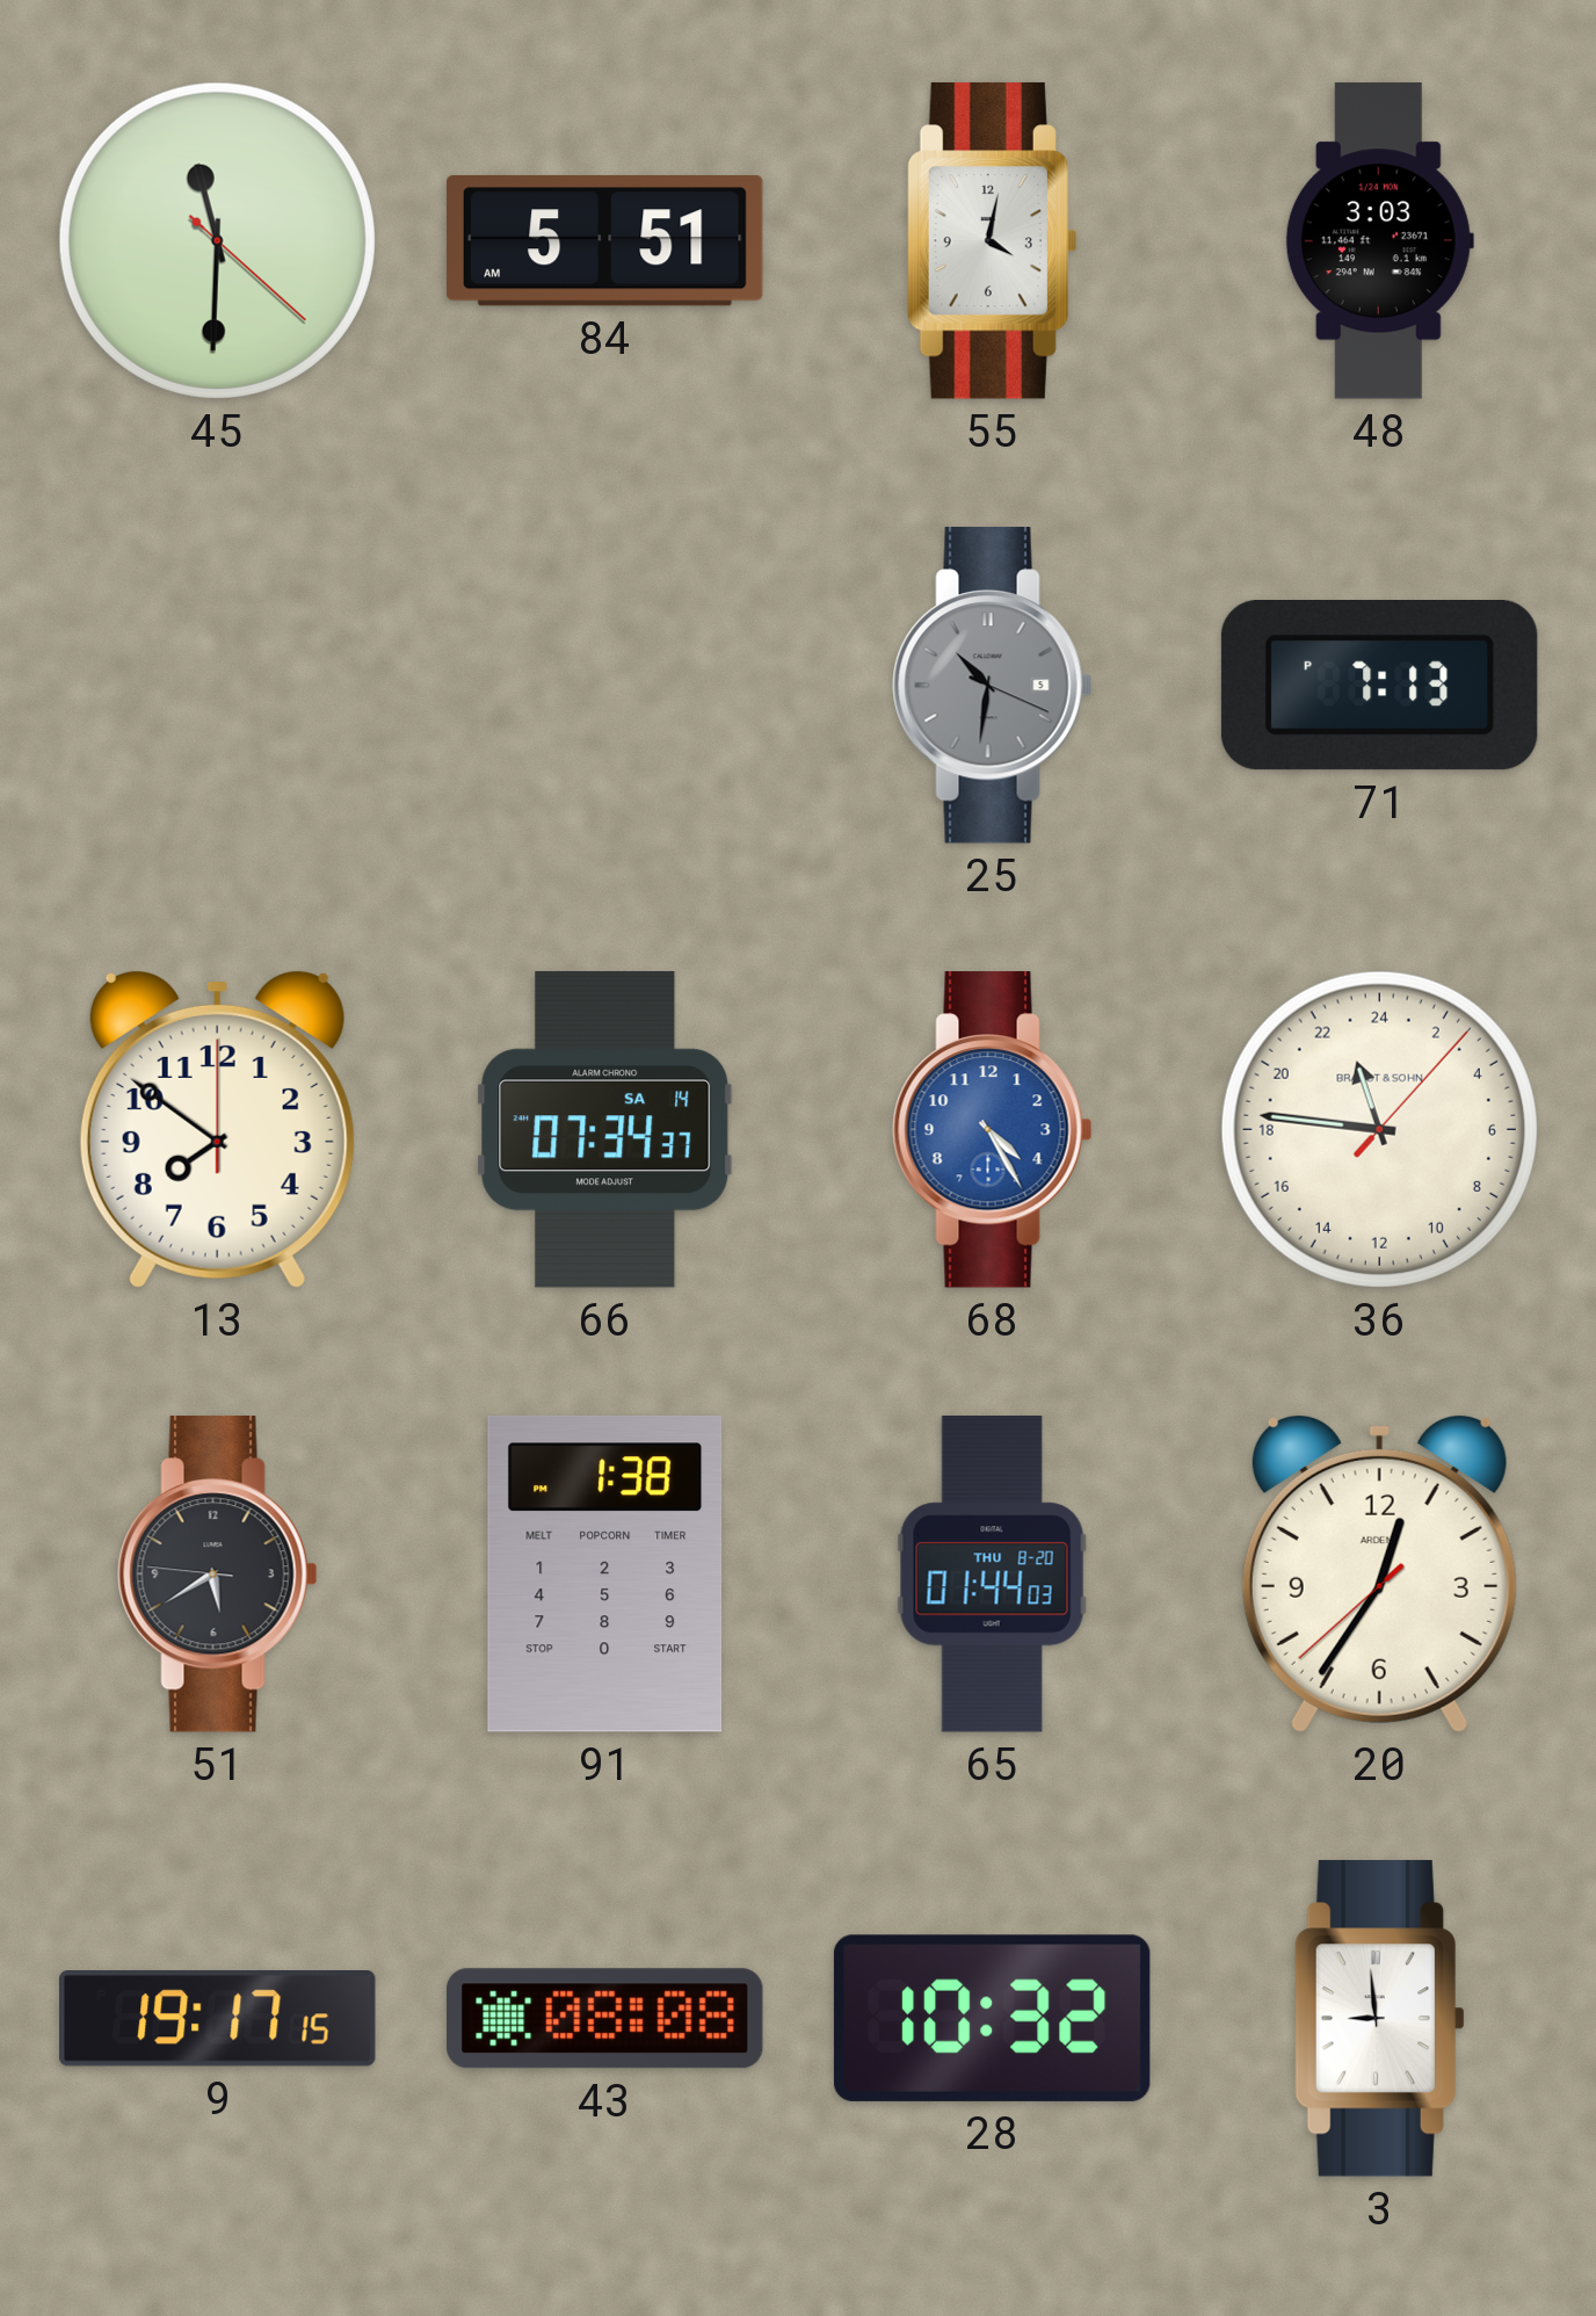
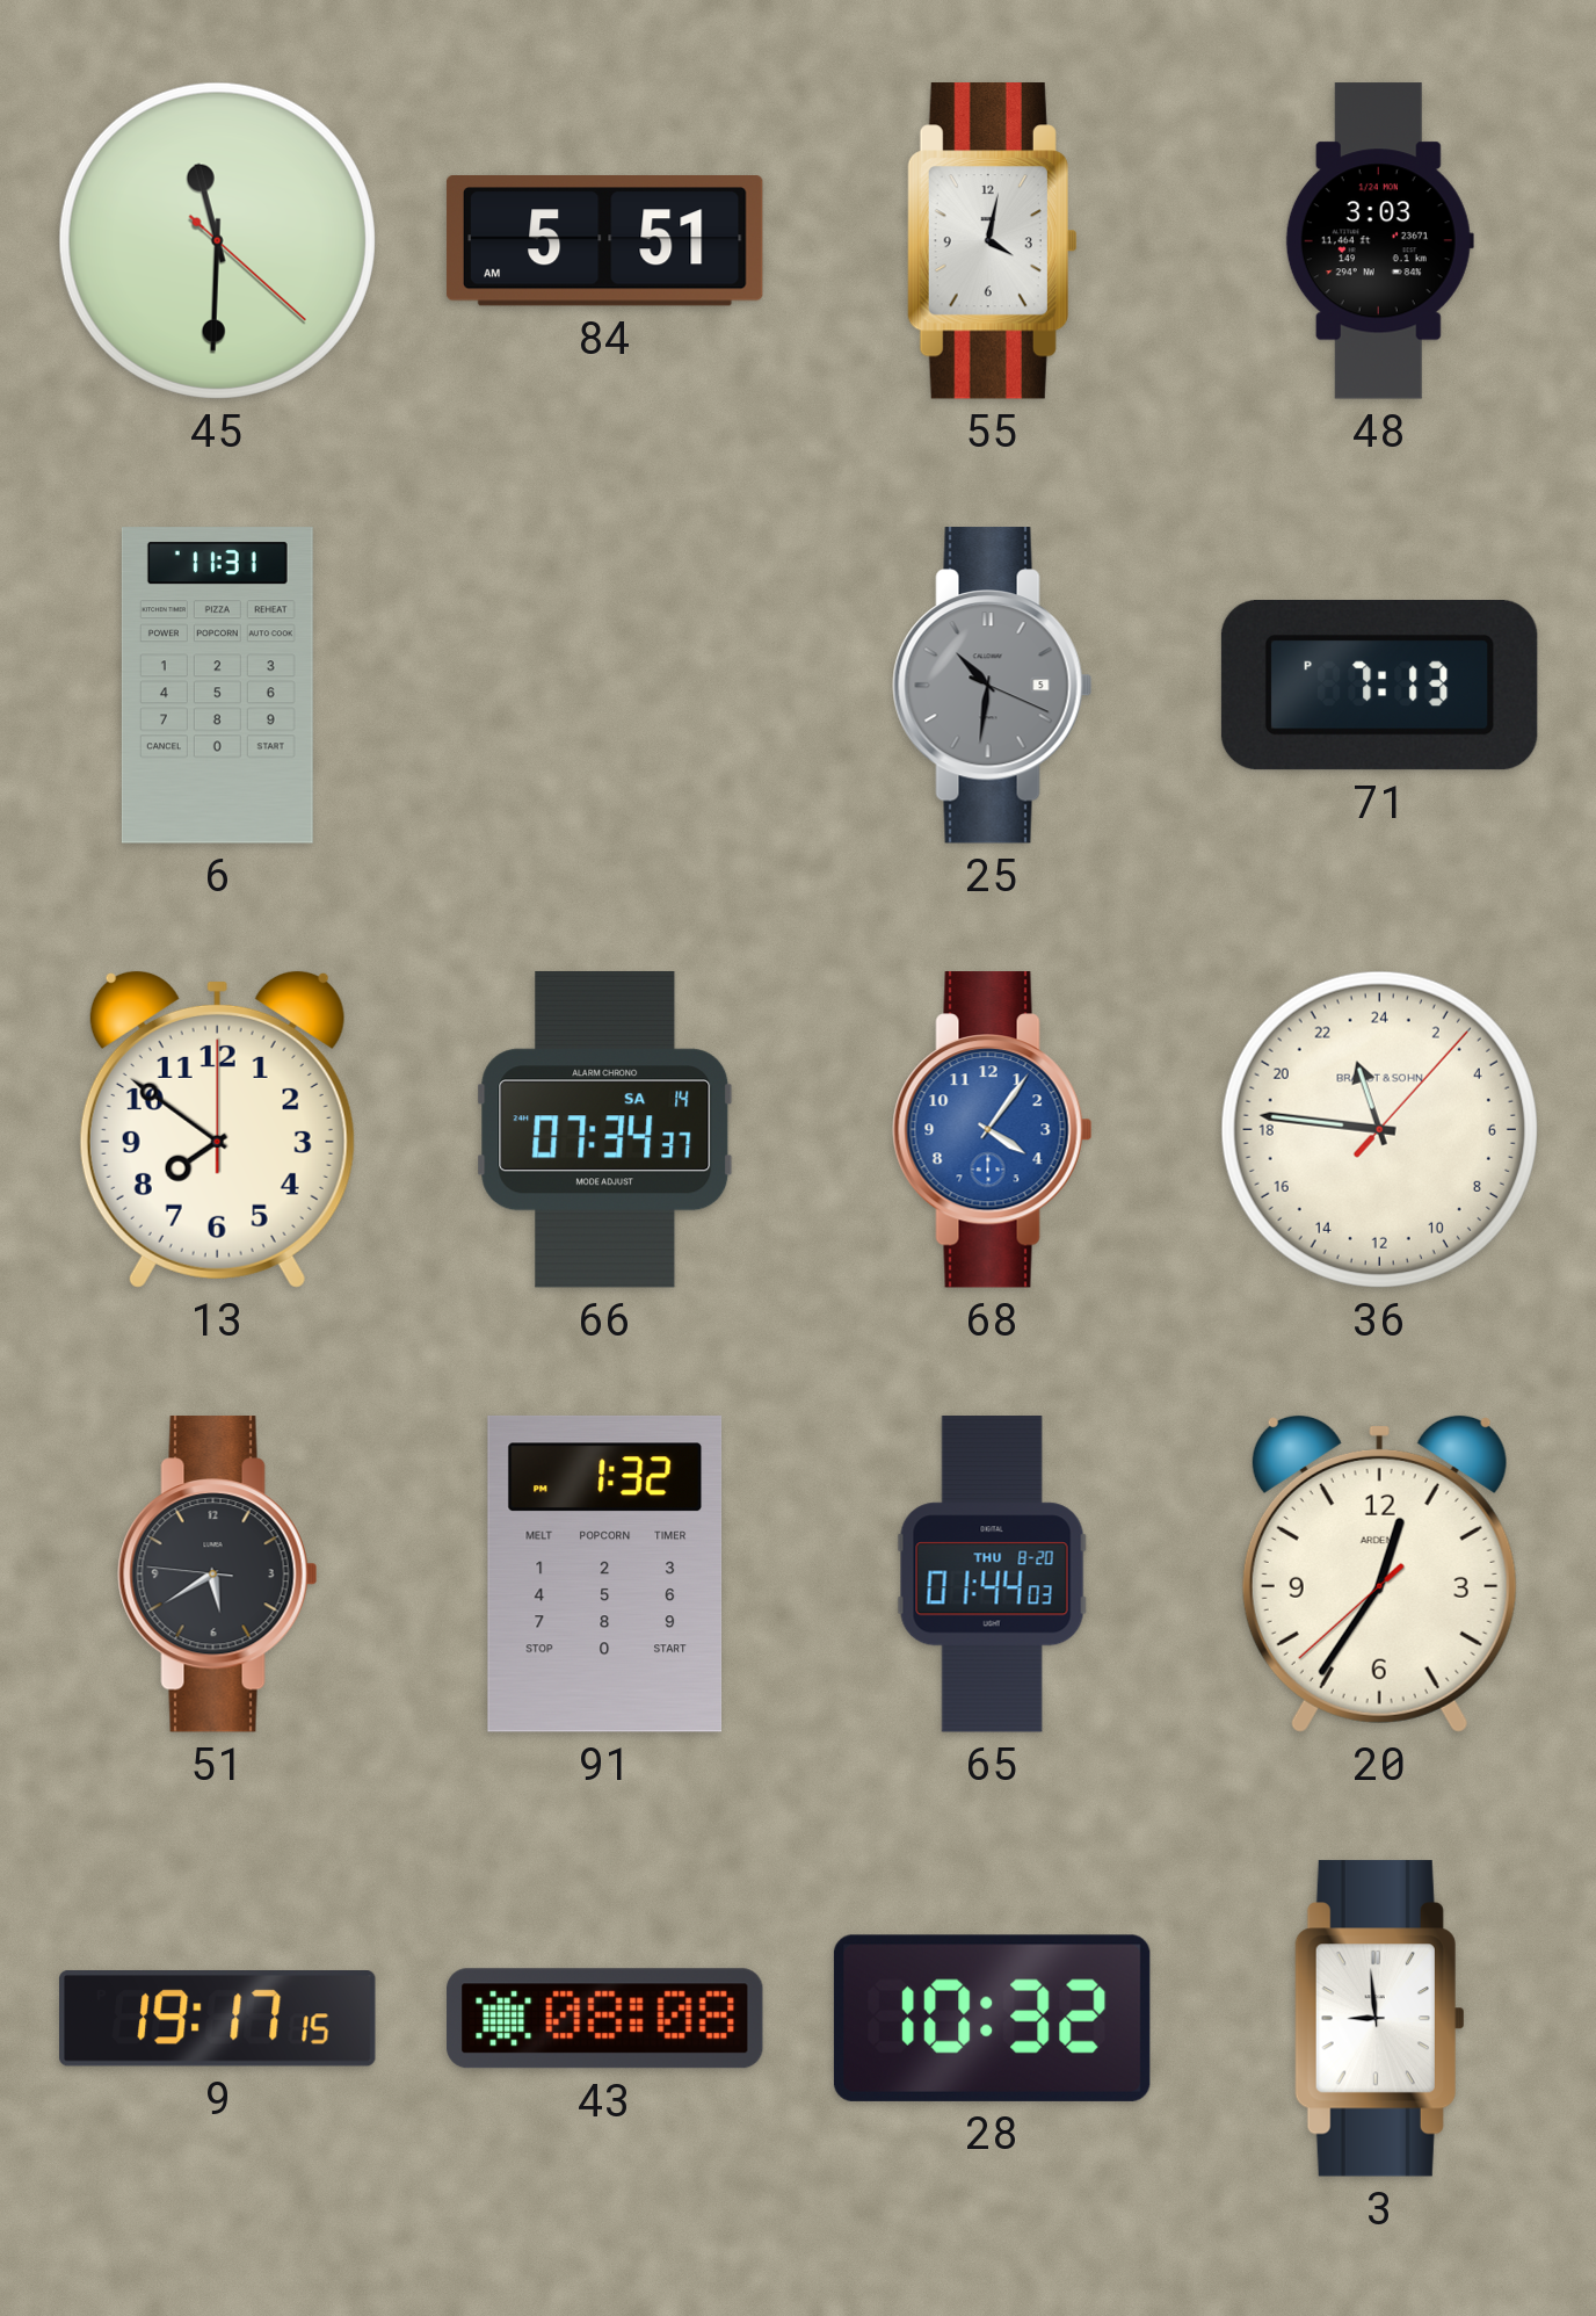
6: none -> 11:31
68: 4:25 -> 4:06
91: 1:38 -> 1:32
